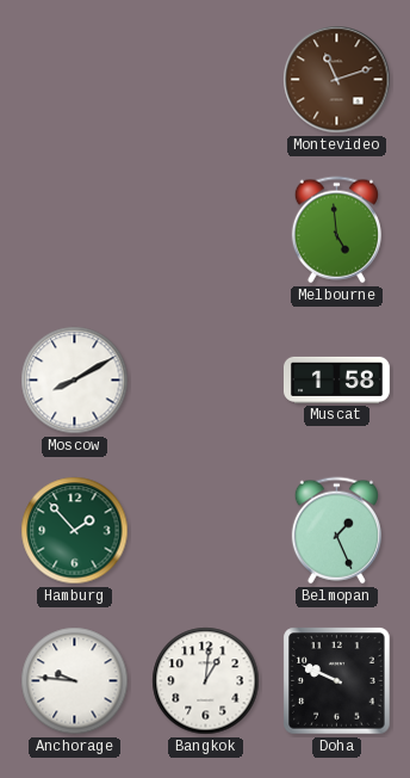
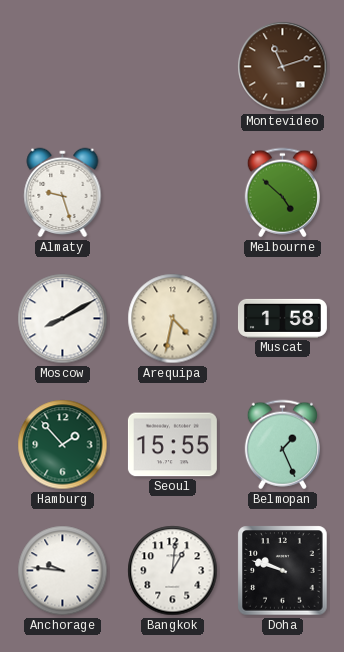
Almaty: none -> 9:27
Melbourne: 4:59 -> 4:52
Arequipa: none -> 4:32
Seoul: none -> 15:55
Doha: 9:49 -> 9:48
